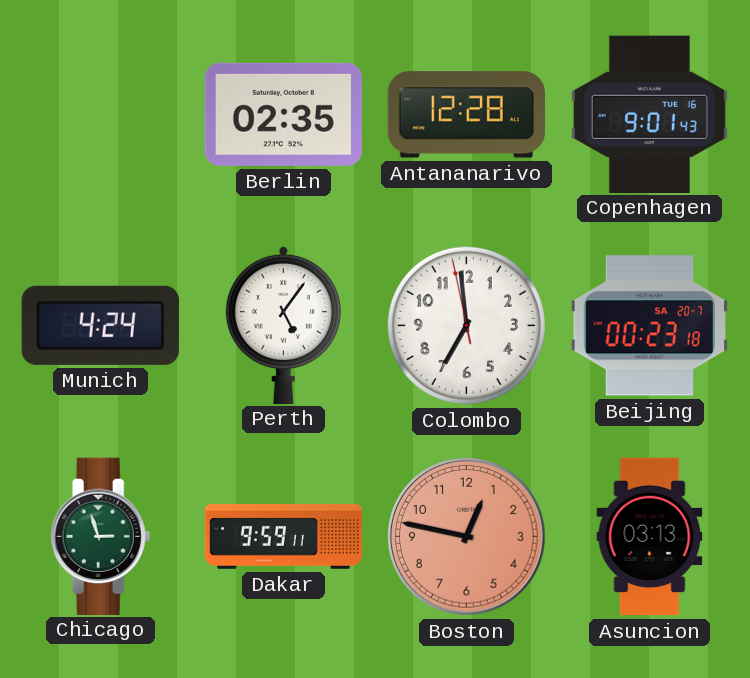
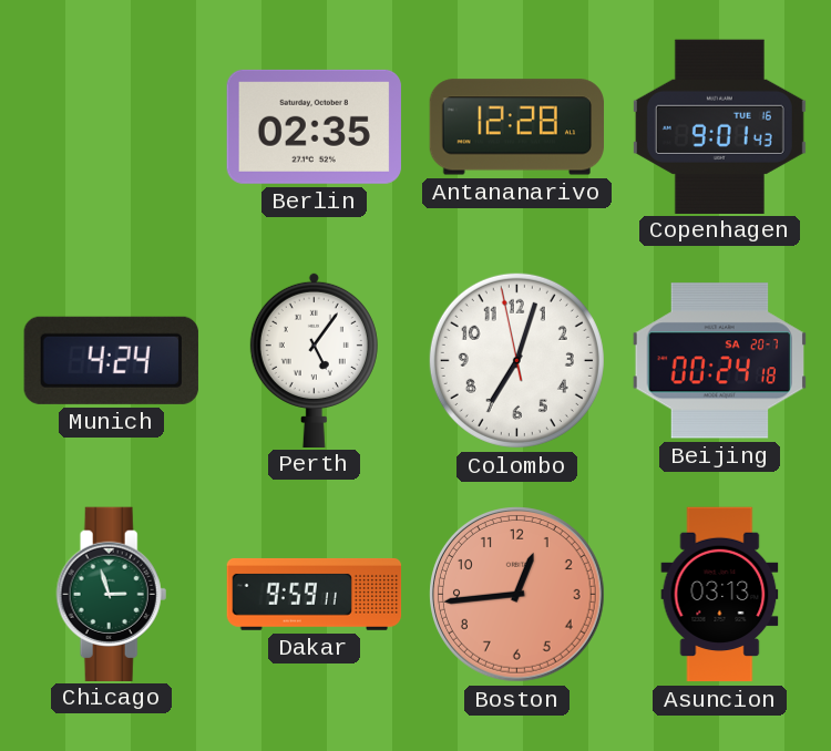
Colombo: 6:58 -> 7:02
Beijing: 00:23 -> 00:24
Boston: 12:47 -> 12:44
